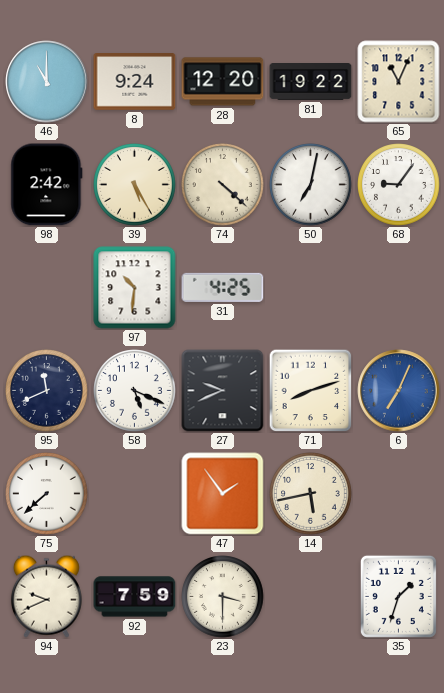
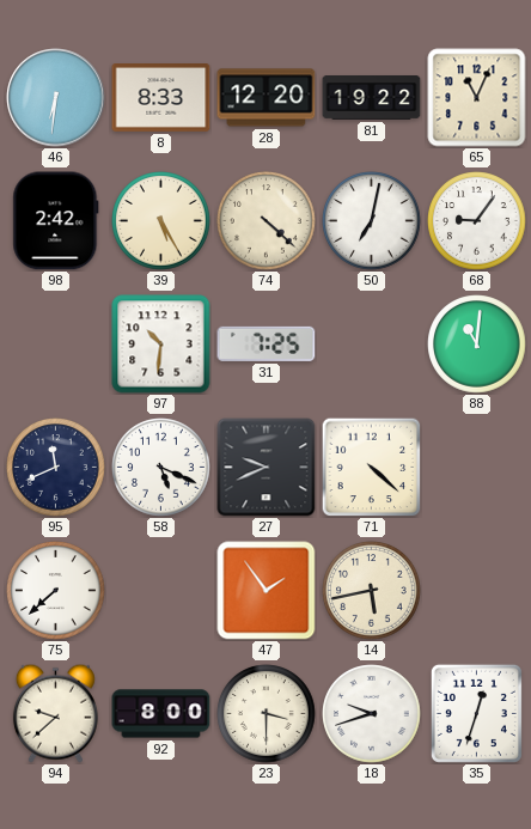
46: 11:00 -> 6:31
8: 9:24 -> 8:33
31: 4:25 -> 7:25
88: none -> 11:01
71: 8:12 -> 4:22
6: 7:04 -> none
94: 9:41 -> 9:38
92: 7:59 -> 8:00
18: none -> 9:42
35: 1:33 -> 12:33
